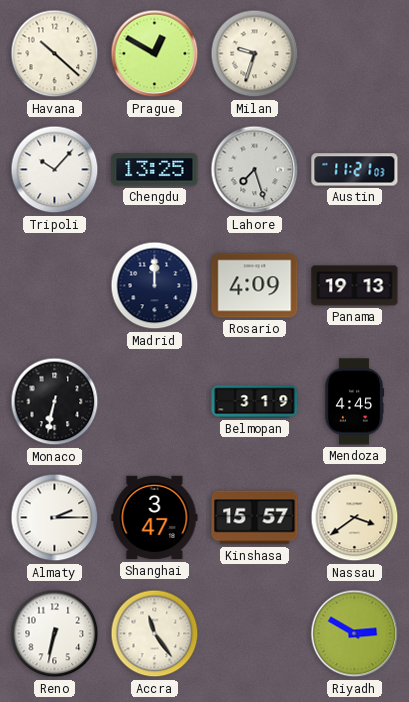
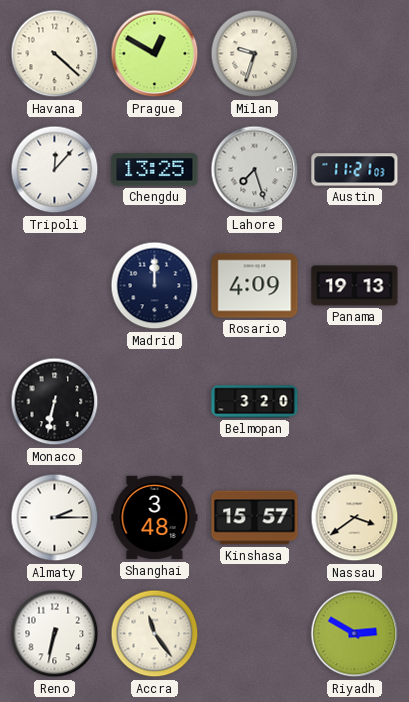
Havana: 10:22 -> 4:22
Tripoli: 10:07 -> 12:07
Belmopan: 3:19 -> 3:20
Mendoza: 4:45 -> none
Shanghai: 3:47 -> 3:48
